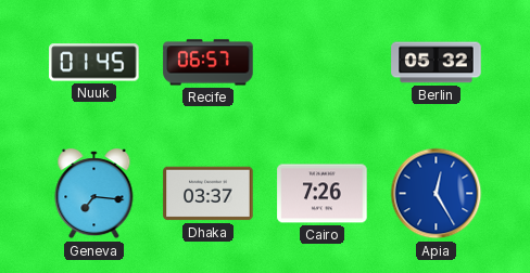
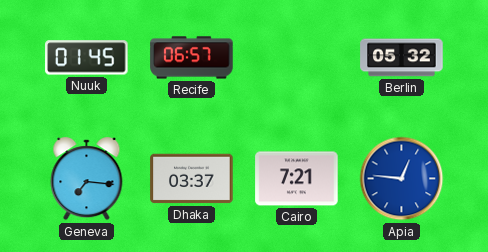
Cairo: 7:26 -> 7:21
Apia: 12:25 -> 12:46
